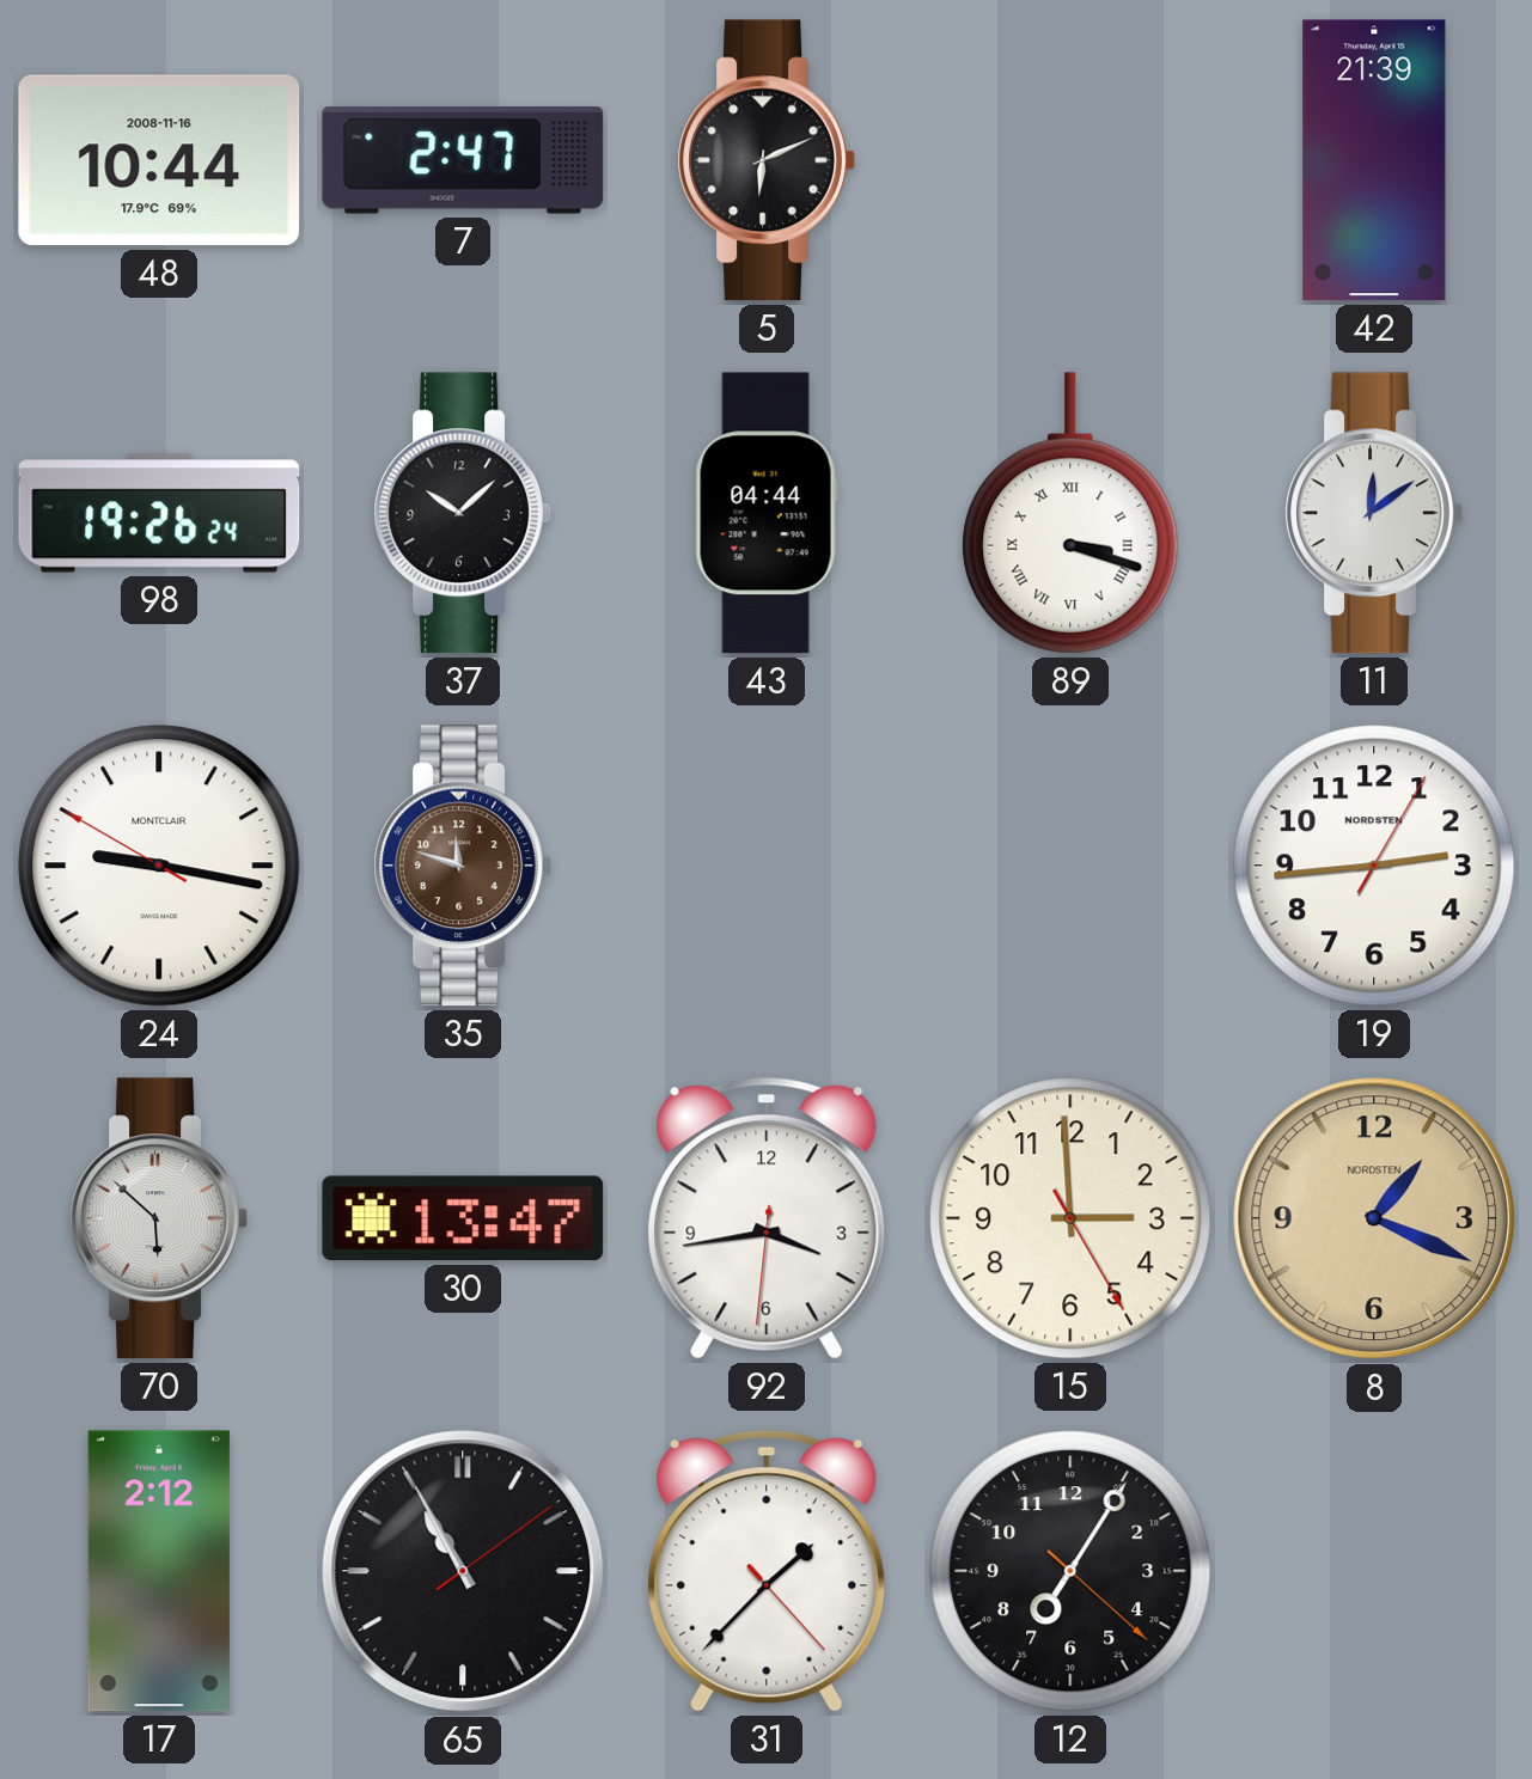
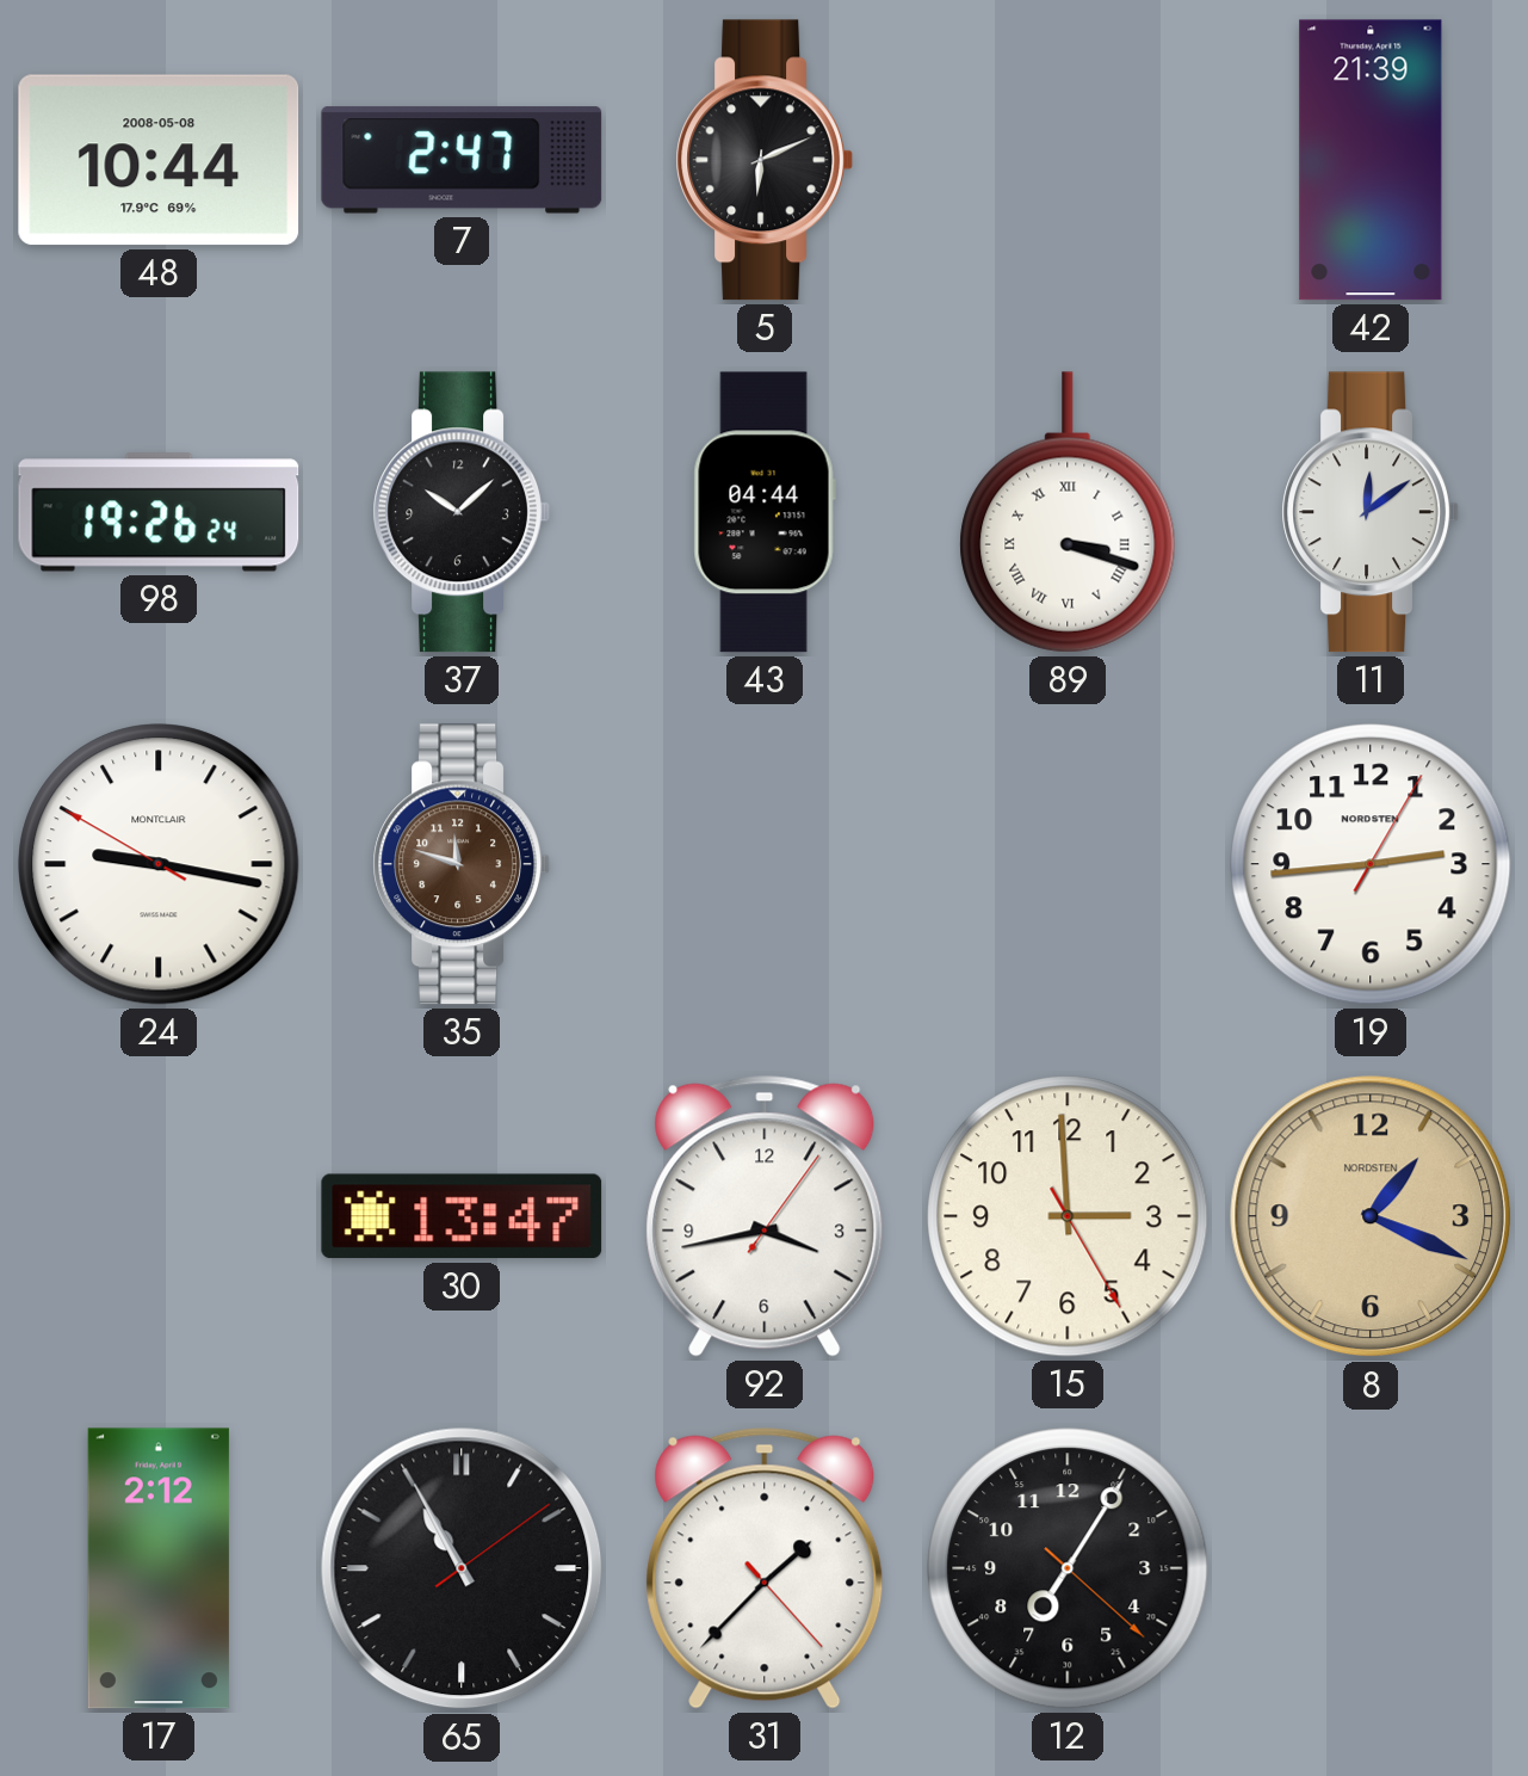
48 date: 2008-11-16 -> 2008-05-08
70: 5:52 -> none
92: 3:43:31 -> 3:43:06
